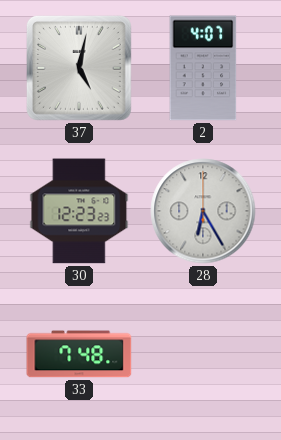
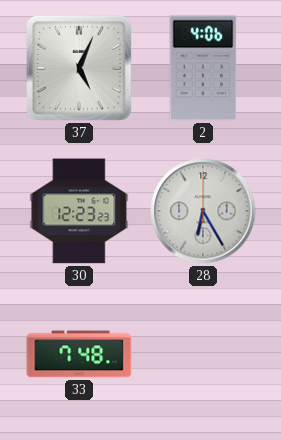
37: 5:02 -> 5:04
2: 4:07 -> 4:06
